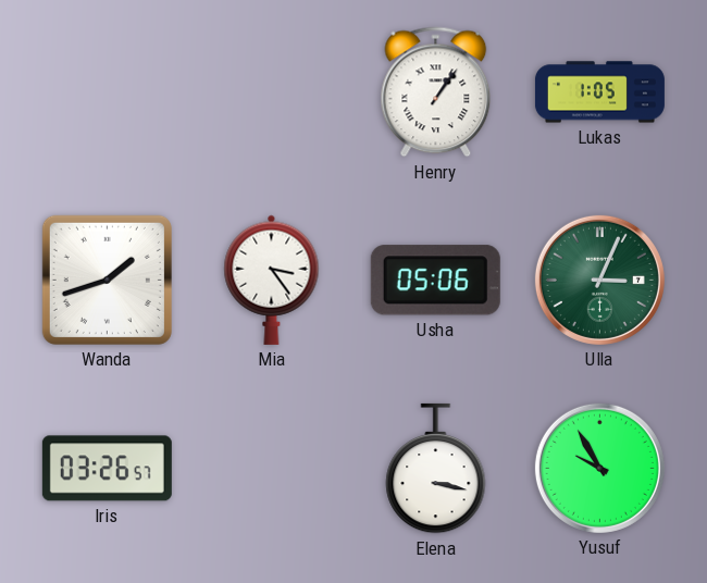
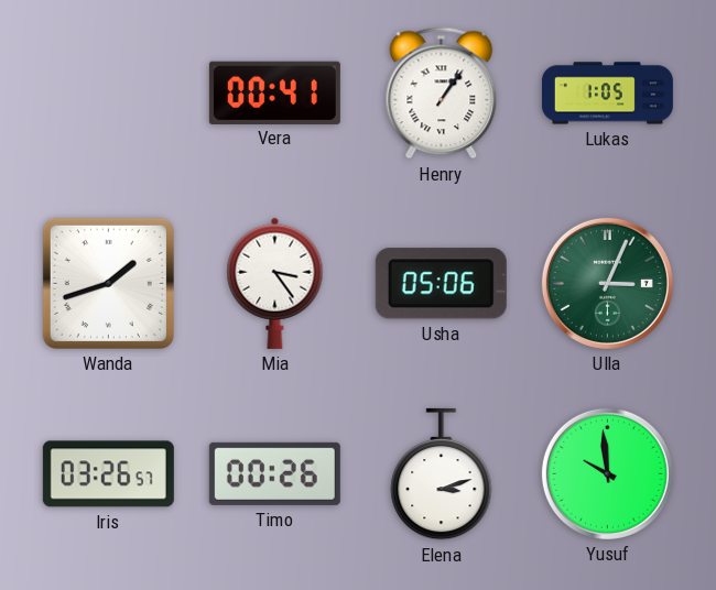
Vera: none -> 00:41
Timo: none -> 00:26
Elena: 3:17 -> 3:12
Yusuf: 9:55 -> 9:59
